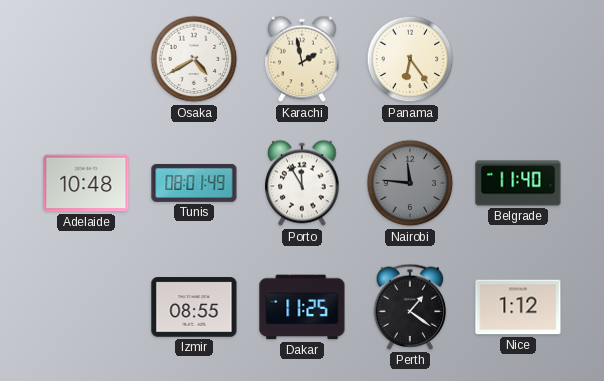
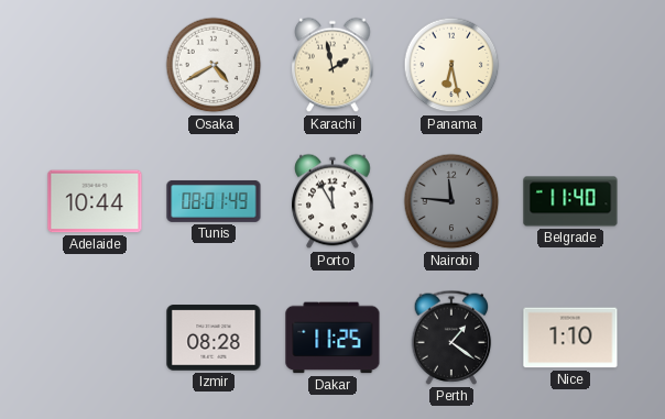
Panama: 6:24 -> 6:28
Adelaide: 10:48 -> 10:44
Izmir: 08:55 -> 08:28
Nice: 1:12 -> 1:10
